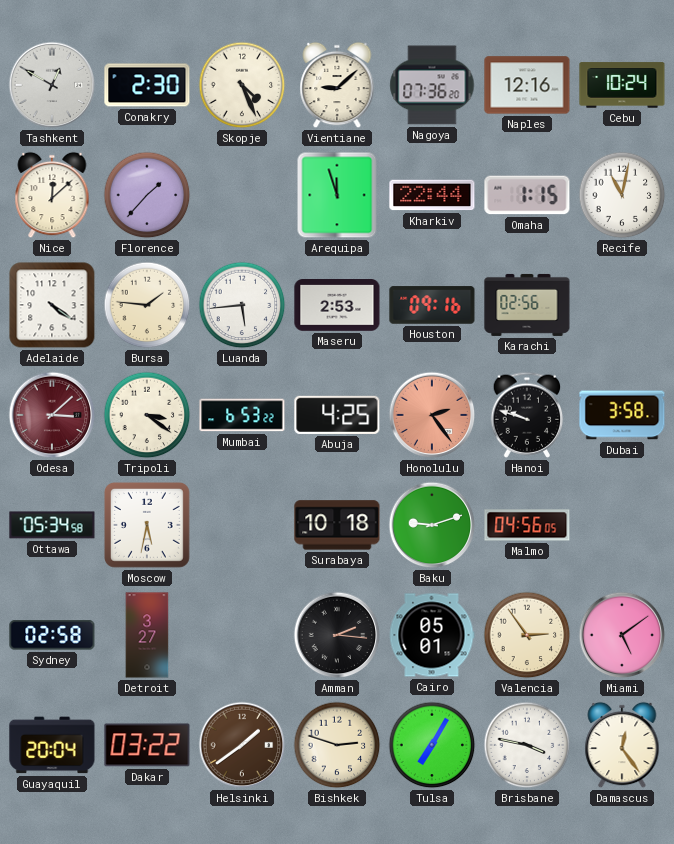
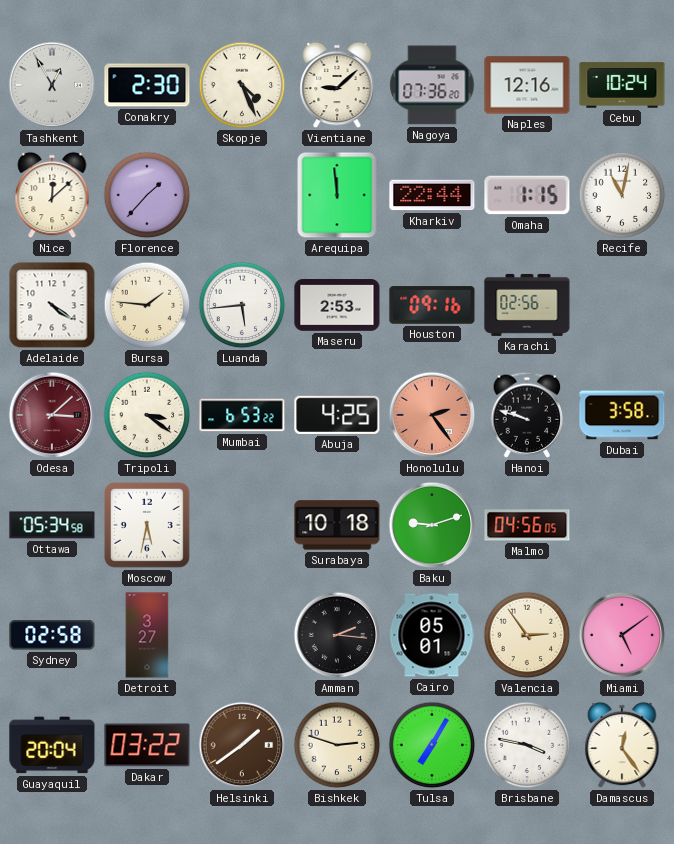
Tashkent: 12:50 -> 12:55
Arequipa: 11:57 -> 11:59
